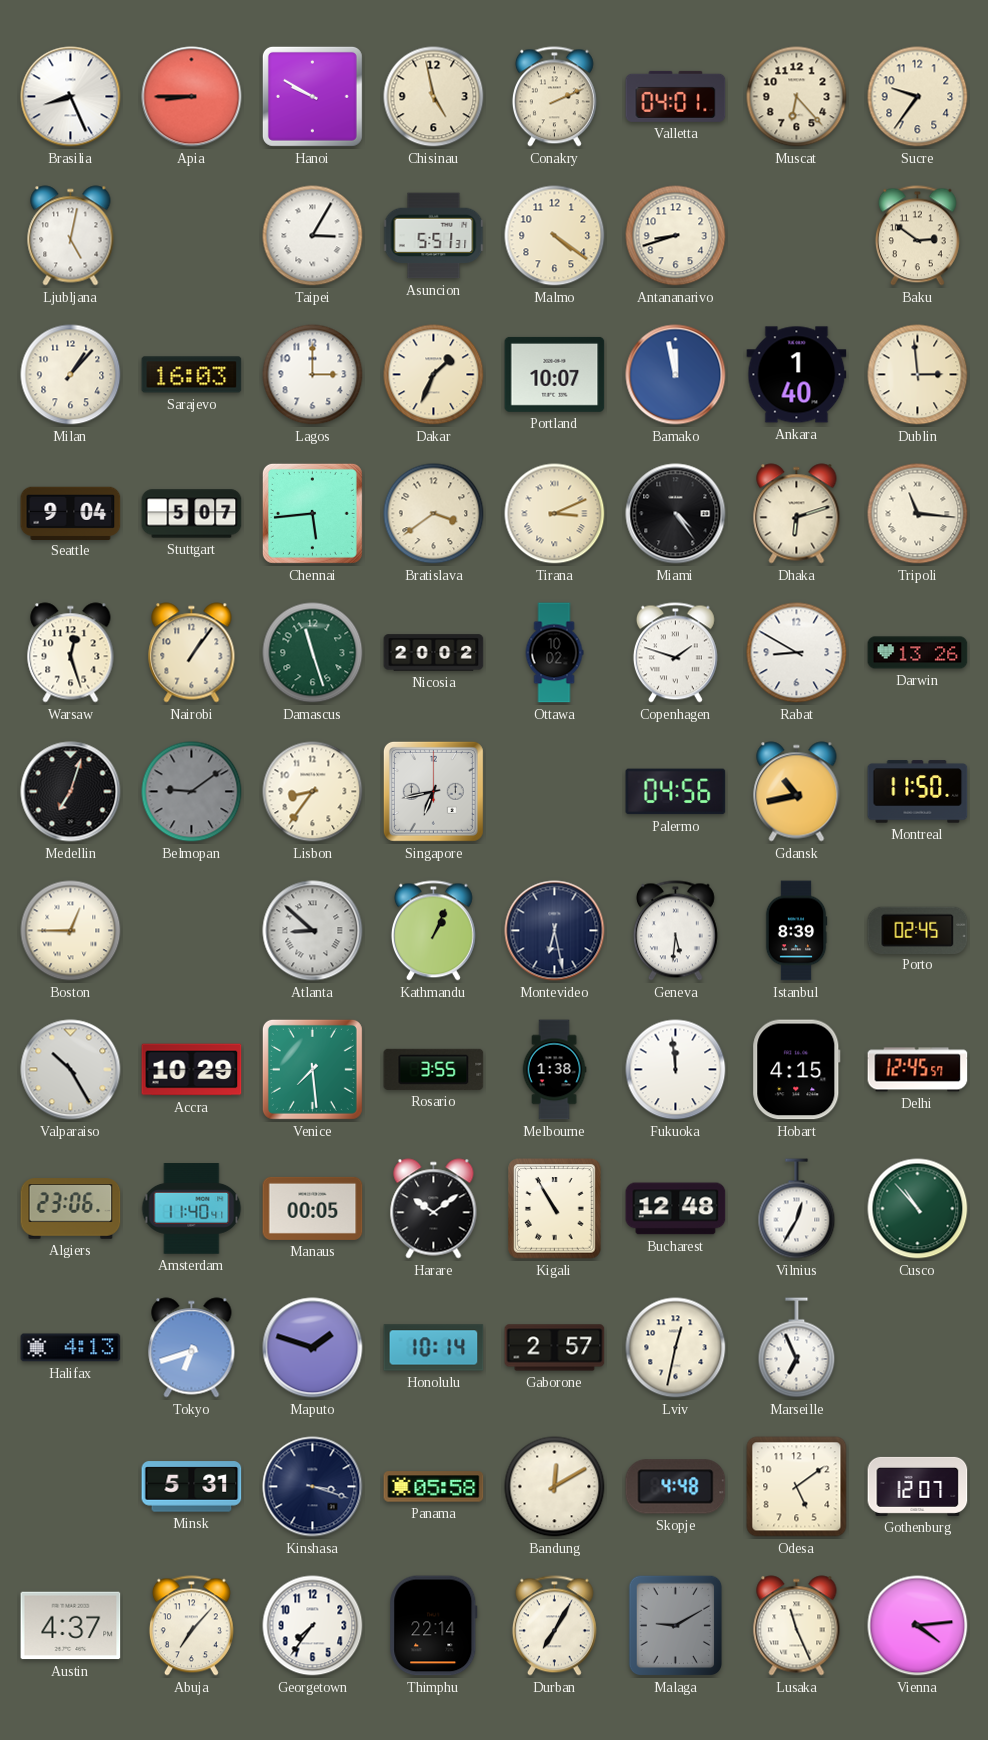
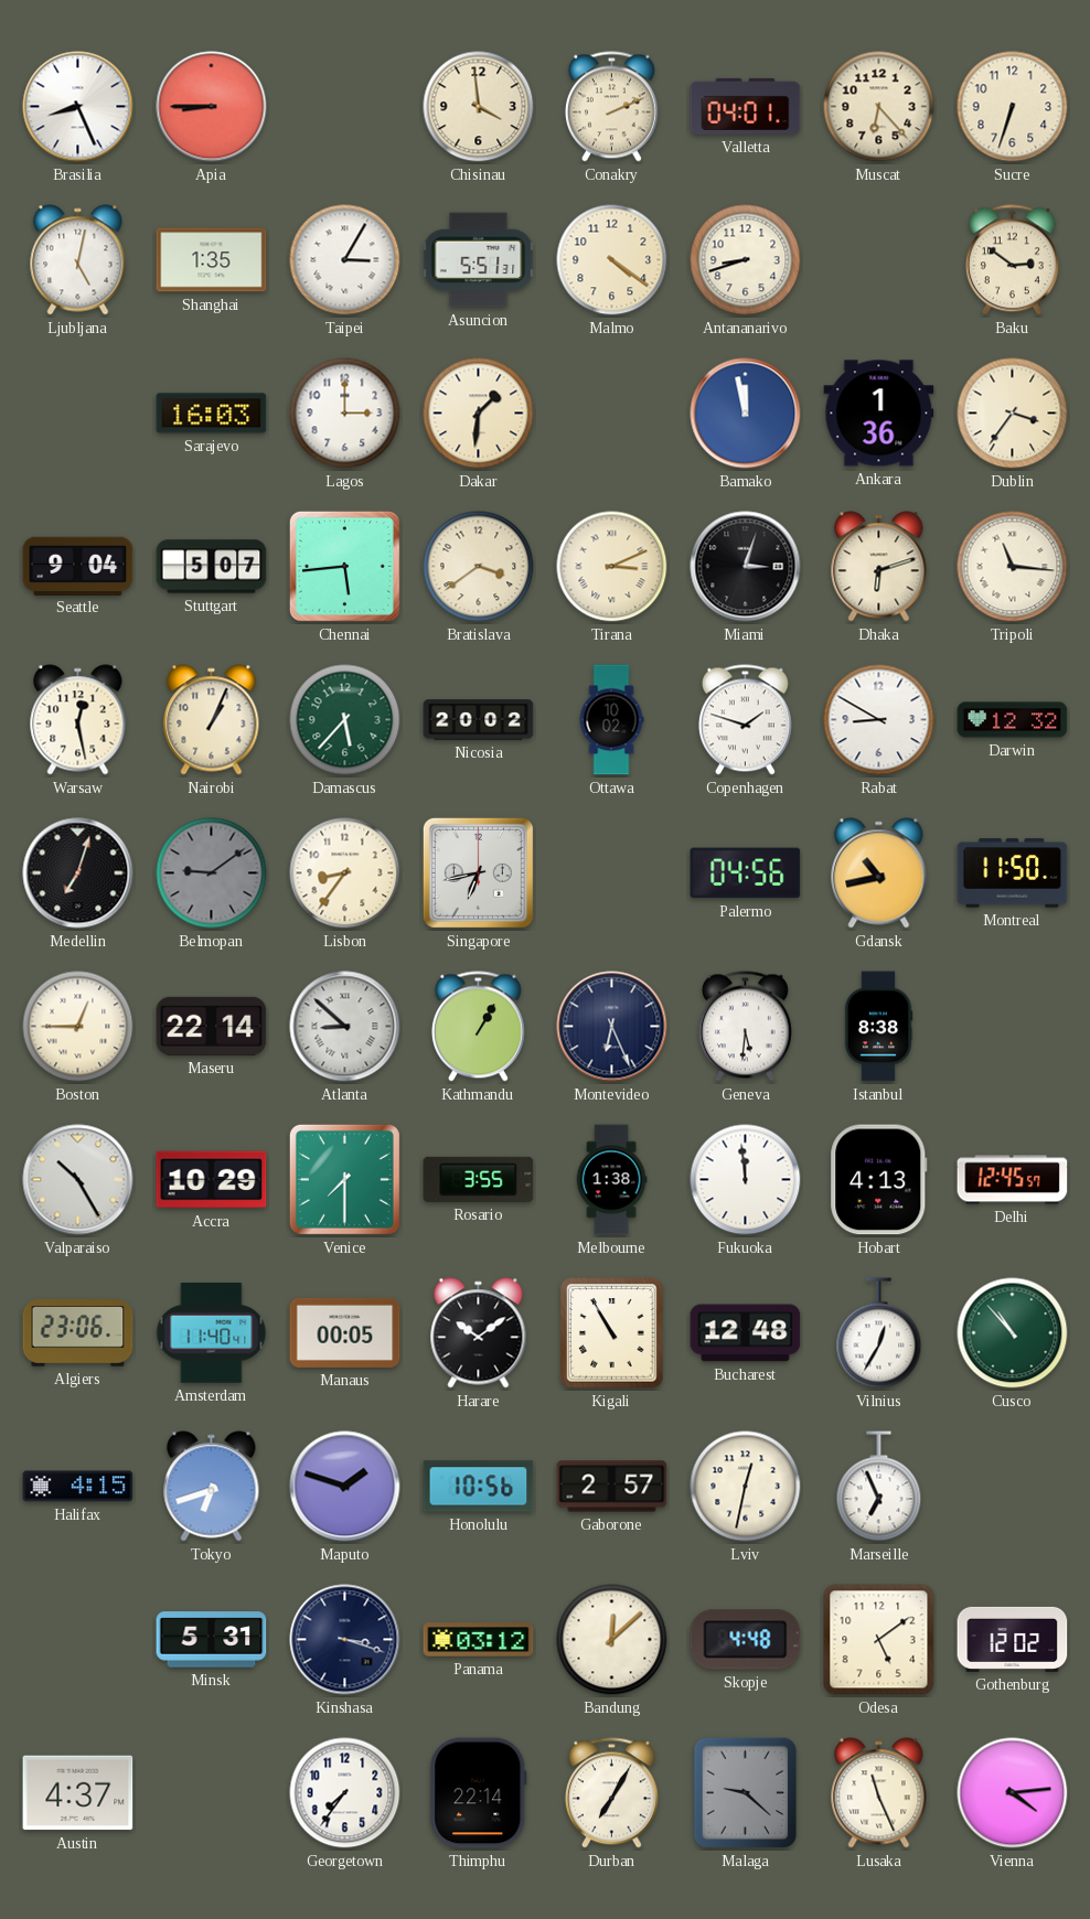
Hanoi: 9:50 -> none
Chisinau: 4:58 -> 3:59
Sucre: 9:36 -> 6:33
Shanghai: none -> 1:35
Milan: 1:07 -> none
Dakar: 1:34 -> 1:31
Portland: 10:07 -> none
Ankara: 1:40 -> 1:36
Dublin: 2:59 -> 3:36
Miami: 4:24 -> 3:03
Warsaw: 12:27 -> 12:28
Nairobi: 1:06 -> 1:04
Damascus: 11:27 -> 5:37
Darwin: 13:26 -> 12:32
Maseru: none -> 22:14
Kathmandu: 1:04 -> 1:05
Montevideo: 6:28 -> 6:26
Istanbul: 8:39 -> 8:38
Porto: 02:45 -> none
Venice: 7:29 -> 7:30
Hobart: 4:15 -> 4:13
Halifax: 4:13 -> 4:15
Honolulu: 10:14 -> 10:56
Panama: 05:58 -> 03:12
Bandung: 12:10 -> 12:08
Gothenburg: 12:07 -> 12:02
Abuja: 7:07 -> none
Malaga: 9:10 -> 9:22
